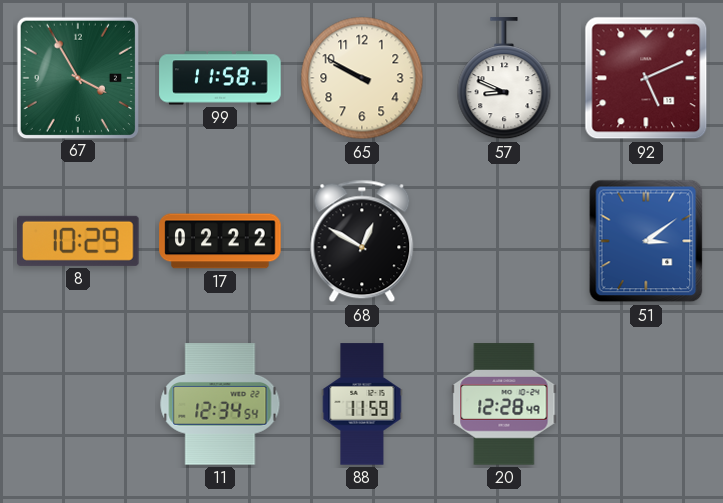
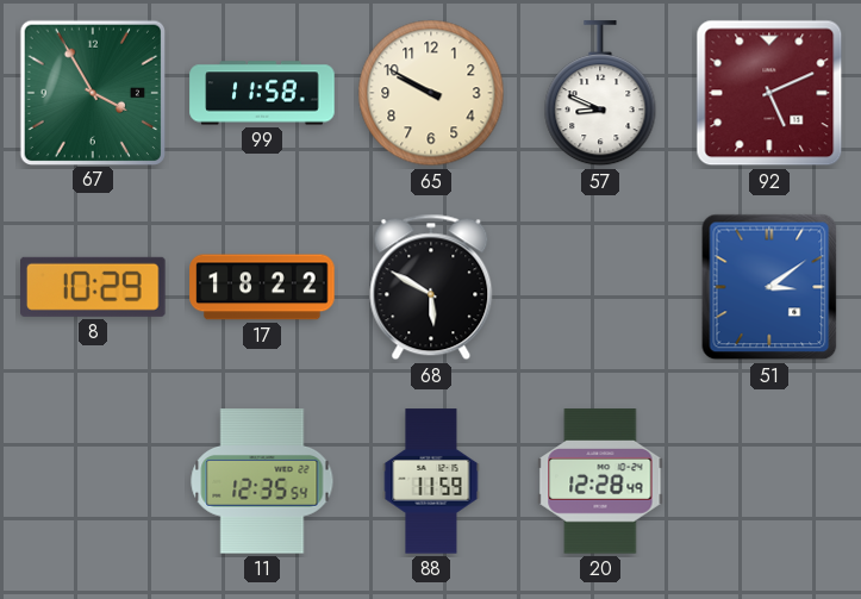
17: 02:22 -> 18:22
68: 12:50 -> 5:50
11: 12:34 -> 12:35
